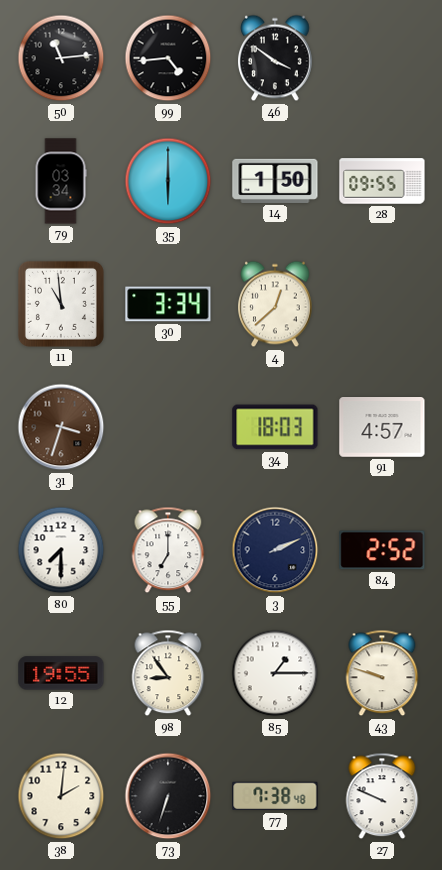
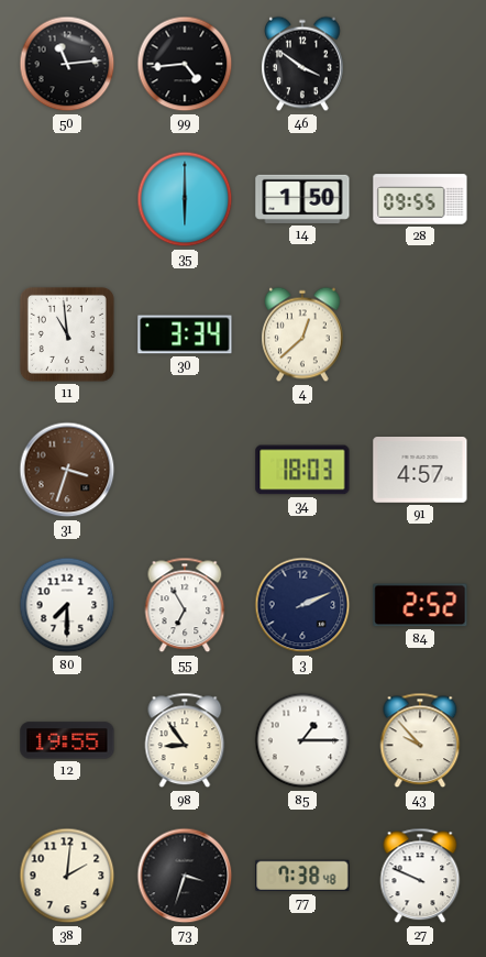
79: 03:34 -> none
55: 7:00 -> 6:55
43: 9:48 -> 9:53
73: 6:33 -> 3:33
